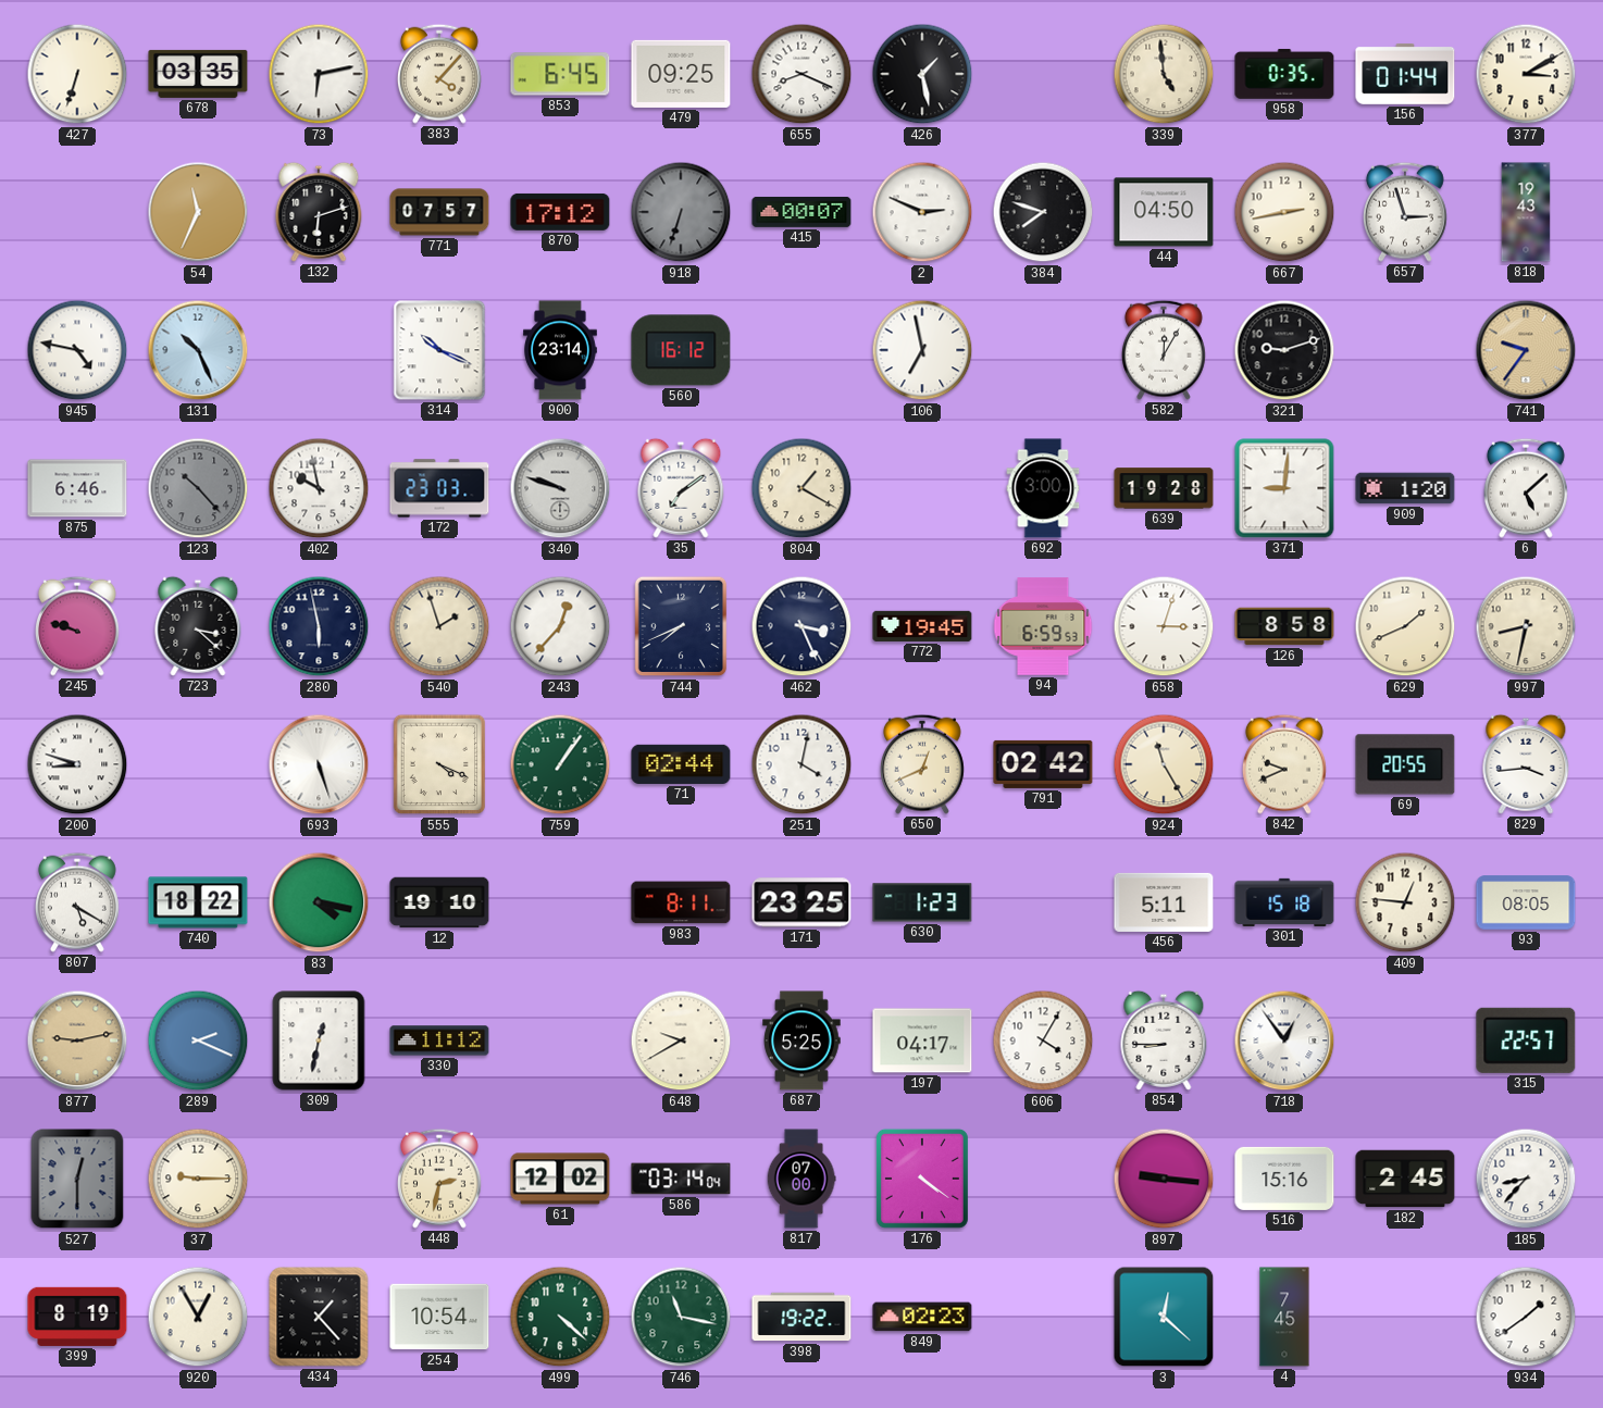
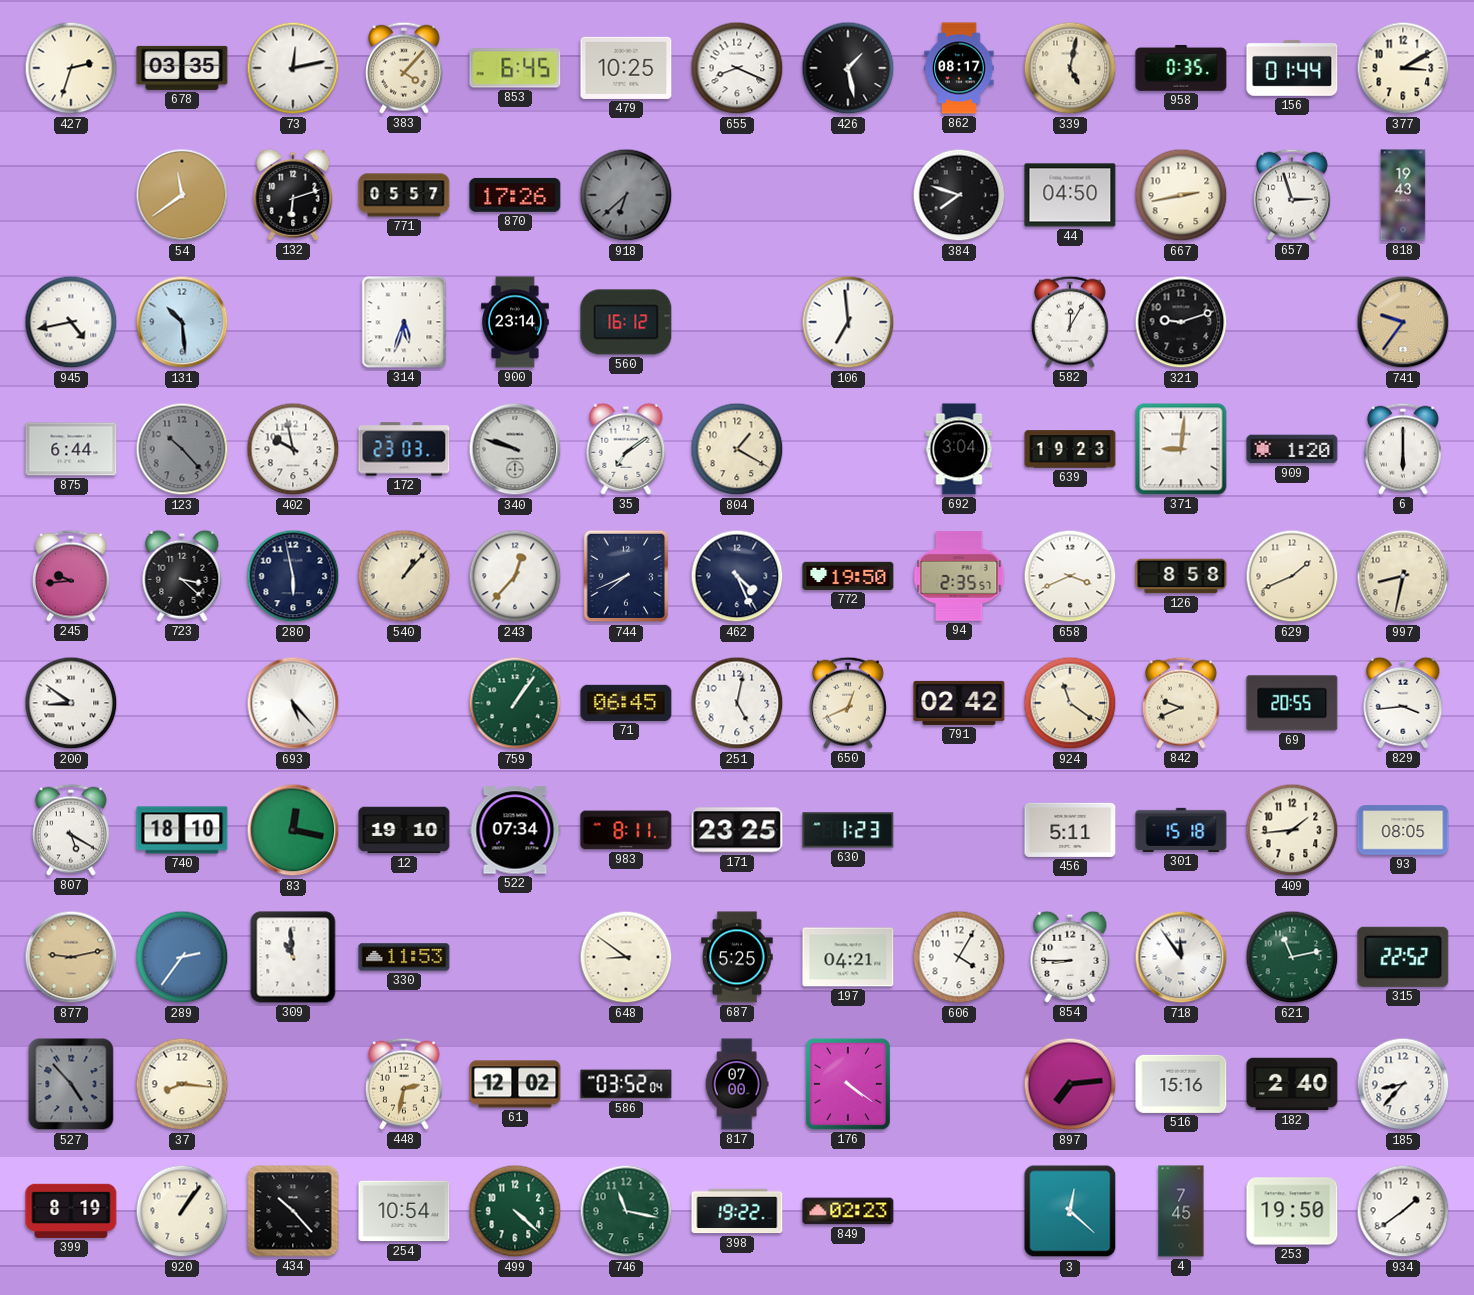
427: 6:33 -> 2:33
73: 6:13 -> 12:13
479: 09:25 -> 10:25
862: none -> 08:17
339: 4:59 -> 5:02
54: 11:34 -> 11:39
771: 07:57 -> 05:57
870: 17:12 -> 17:26
918: 6:33 -> 6:38
415: 00:07 -> none
2: 2:49 -> none
945: 4:47 -> 4:43
131: 10:26 -> 10:29
314: 10:19 -> 5:33
106: 6:58 -> 6:59
875: 6:46 -> 6:44
692: 3:00 -> 3:04
639: 19:28 -> 19:23
6: 5:08 -> 6:00
245: 9:48 -> 9:44
540: 1:57 -> 1:07
462: 3:26 -> 4:26
772: 19:45 -> 19:50
94: 6:59 -> 2:35
658: 3:03 -> 3:41
200: 8:48 -> 8:51
693: 5:27 -> 5:23
555: 4:19 -> none
71: 02:44 -> 06:45
251: 4:02 -> 5:02
924: 11:25 -> 11:21
740: 18:22 -> 18:10
83: 4:17 -> 12:17
522: none -> 07:34
409: 12:46 -> 1:44
289: 2:19 -> 2:36
309: 12:32 -> 10:59
330: 11:12 -> 11:53
648: 9:40 -> 8:51
197: 04:17 -> 04:21
718: 12:54 -> 11:54
621: none -> 11:13
315: 22:57 -> 22:52
527: 12:30 -> 4:53
37: 9:15 -> 8:16
586: 03:14 -> 03:52
897: 9:16 -> 7:14
182: 2:45 -> 2:40
920: 12:55 -> 1:06
434: 1:23 -> 10:23
253: none -> 19:50
